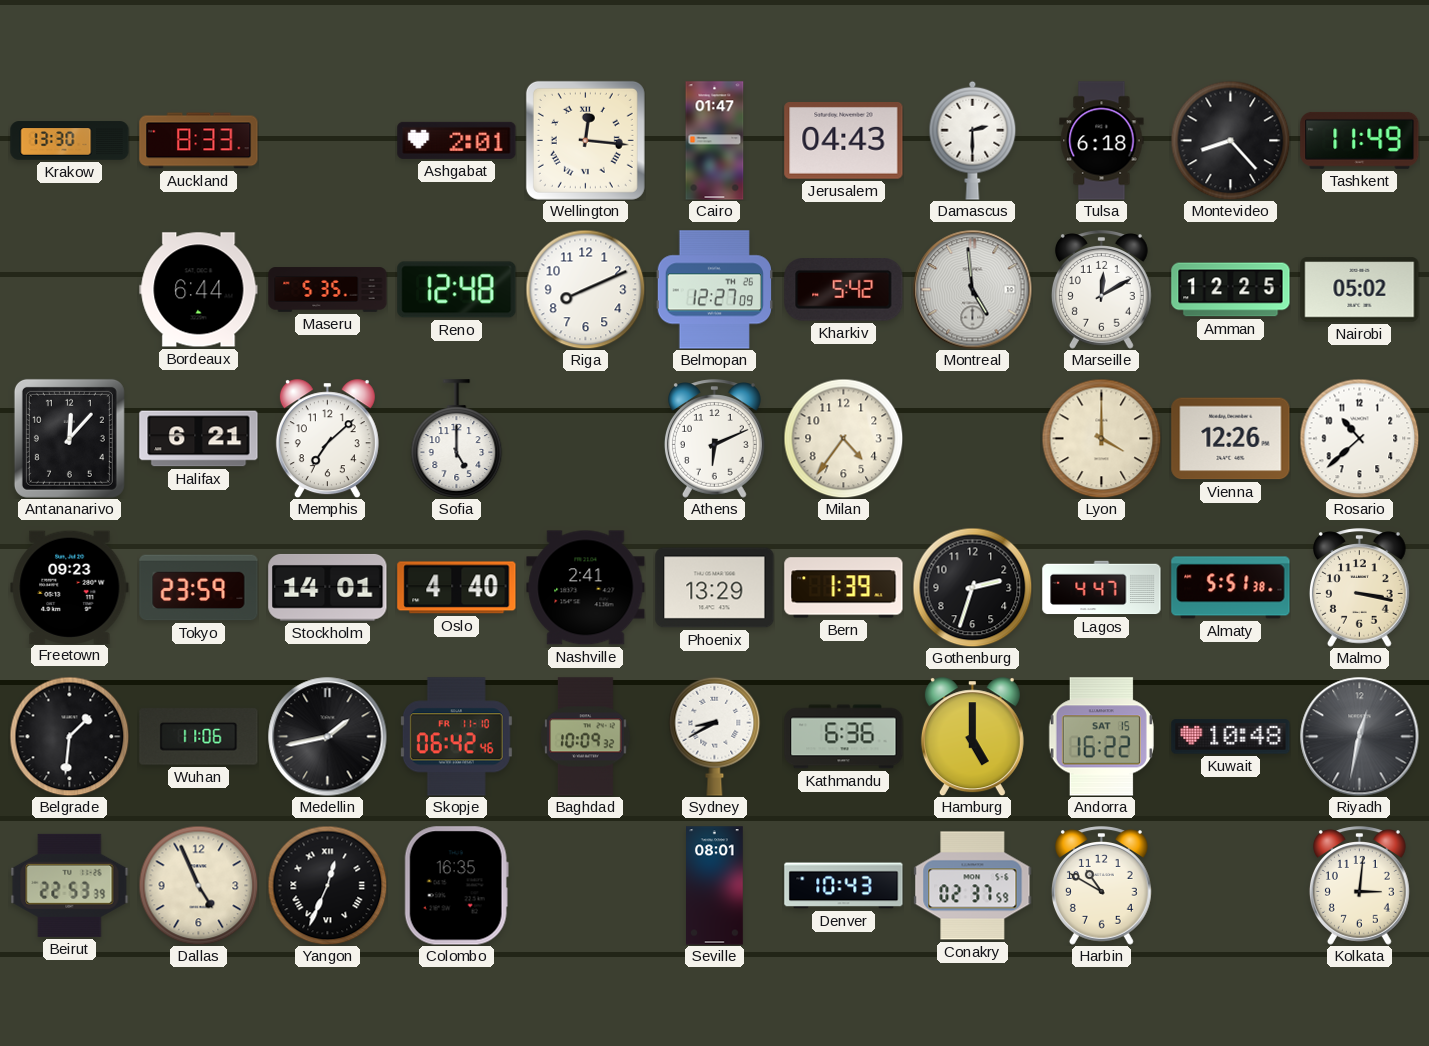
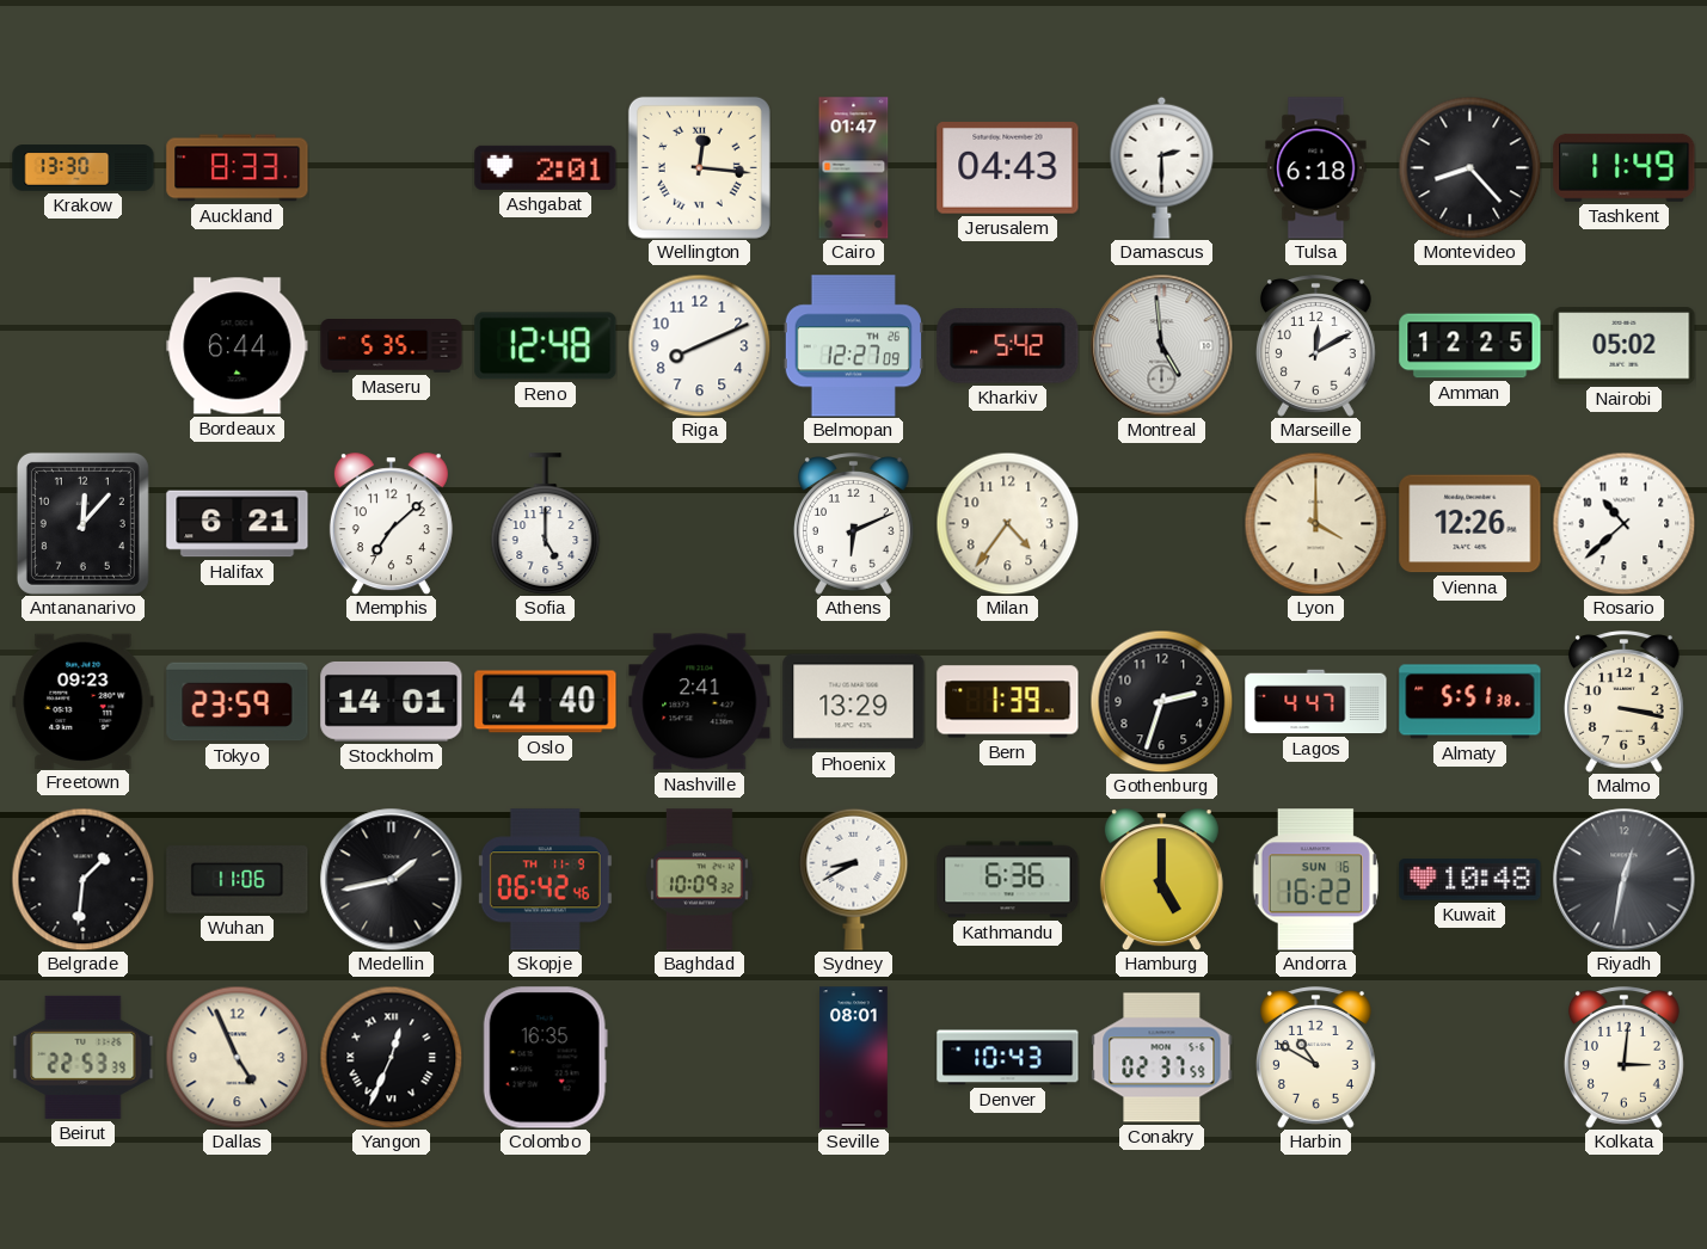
Skopje date: FR 11-10 -> TH 11-9
Andorra date: SAT 15 -> SUN 16
